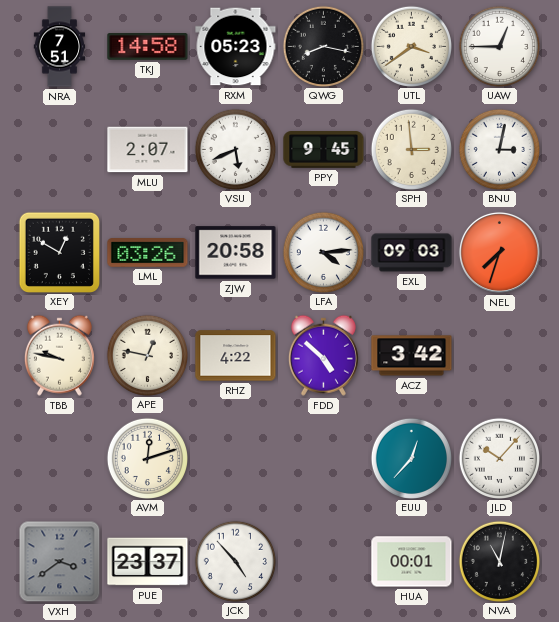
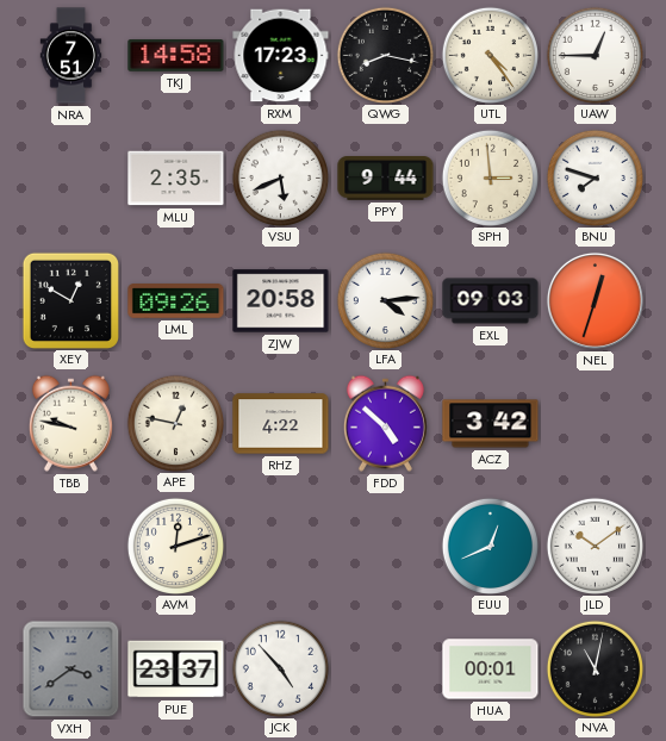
RXM: 05:23 -> 17:23
UTL: 3:39 -> 4:24
MLU: 2:07 -> 2:35
PPY: 9:45 -> 9:44
BNU: 3:02 -> 7:48
LML: 03:26 -> 09:26
NEL: 7:33 -> 12:33
EUU: 12:37 -> 12:41
JLD: 10:07 -> 10:09
